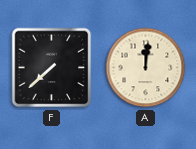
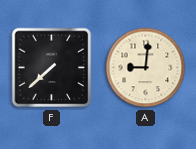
A: 12:01 -> 9:01
